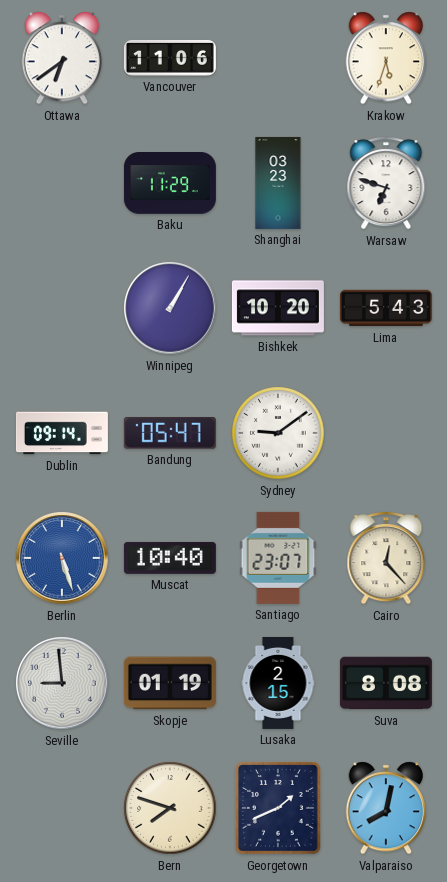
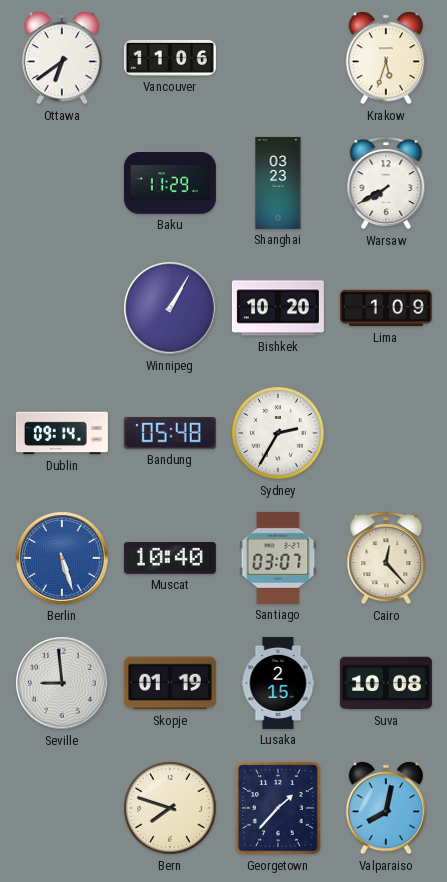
Warsaw: 6:48 -> 7:40
Lima: 5:43 -> 1:09
Bandung: 05:47 -> 05:48
Sydney: 9:09 -> 2:35
Santiago: 23:07 -> 03:07
Suva: 8:08 -> 10:08
Georgetown: 1:41 -> 1:37
